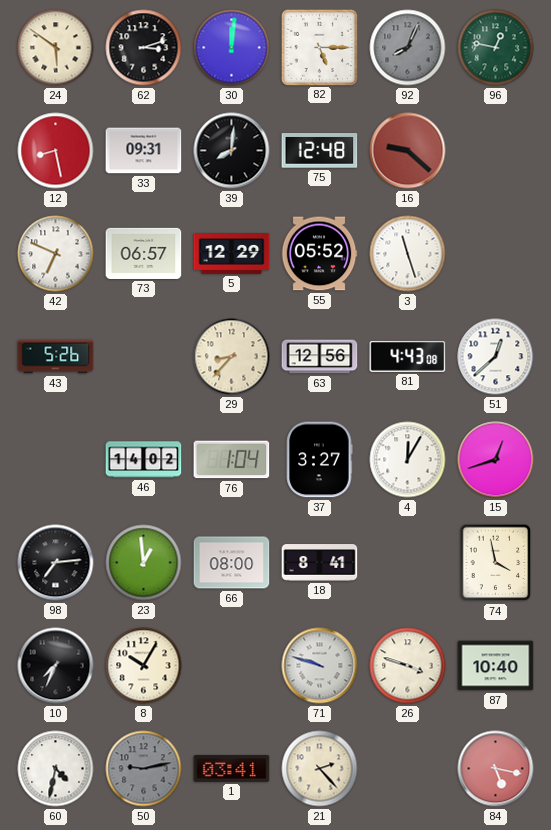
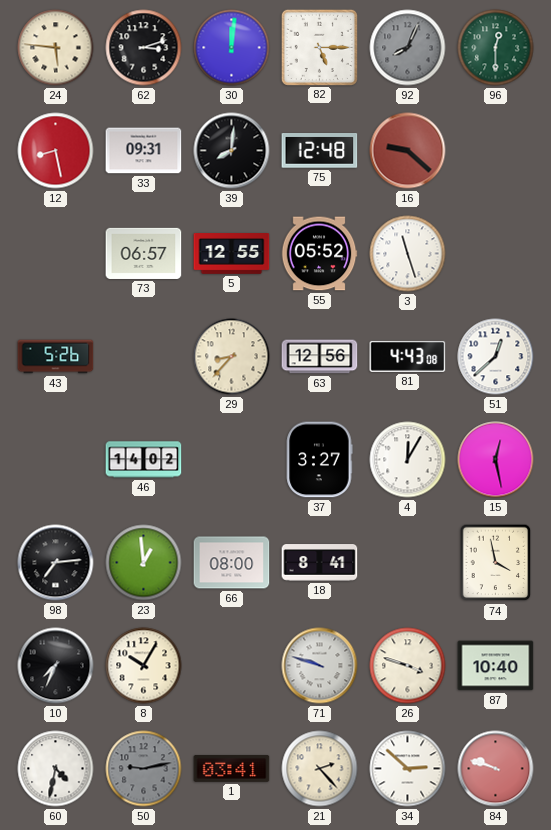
24: 5:51 -> 5:46
96: 12:47 -> 12:30
42: 6:49 -> none
5: 12:29 -> 12:55
76: 1:04 -> none
15: 12:42 -> 12:28
34: none -> 2:52
84: 5:17 -> 9:48
